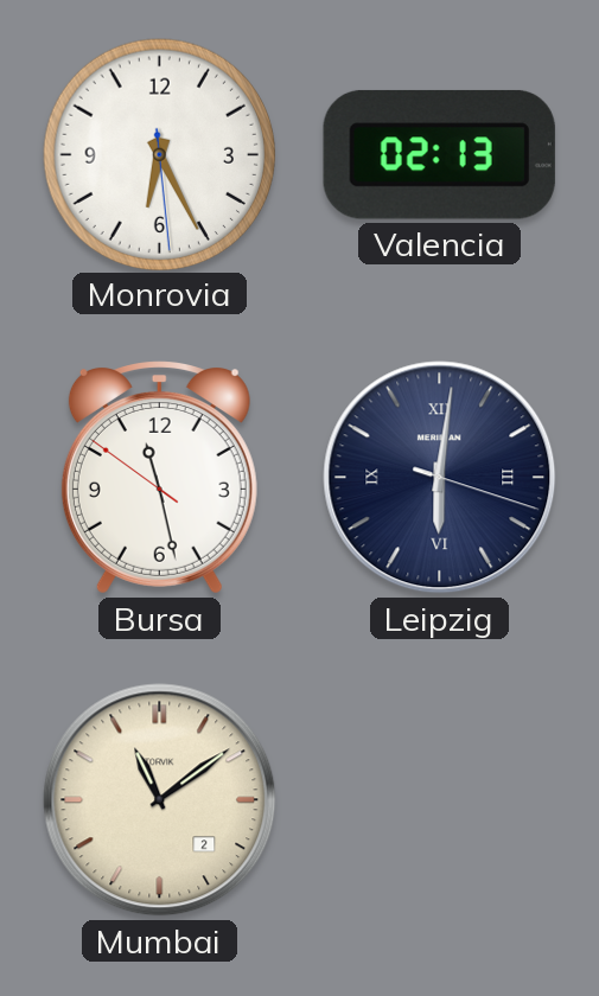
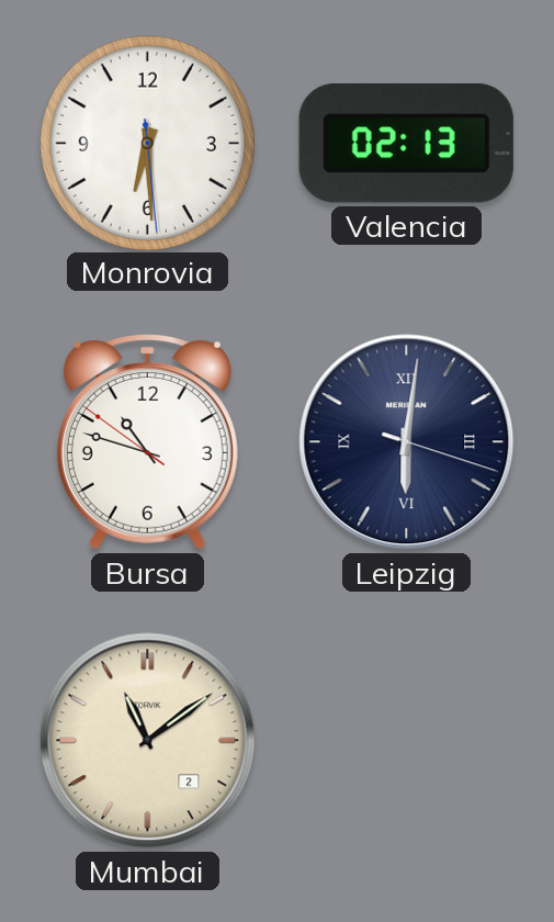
Monrovia: 6:25 -> 6:29
Bursa: 11:27 -> 10:47
